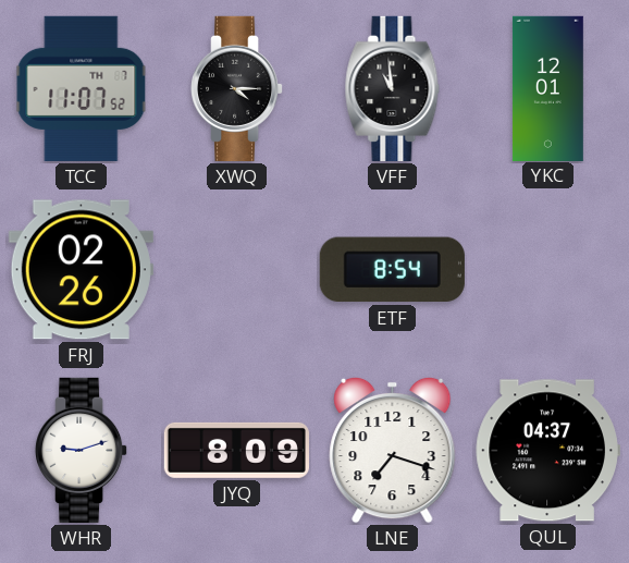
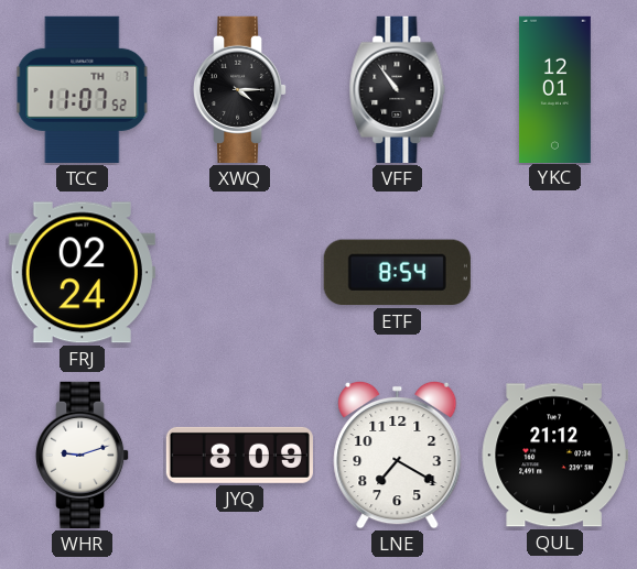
VFF: 10:59 -> 10:54
FRJ: 02:26 -> 02:24
LNE: 7:18 -> 7:20
QUL: 04:37 -> 21:12
